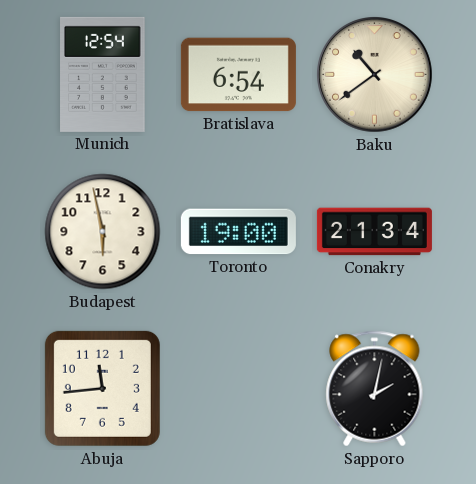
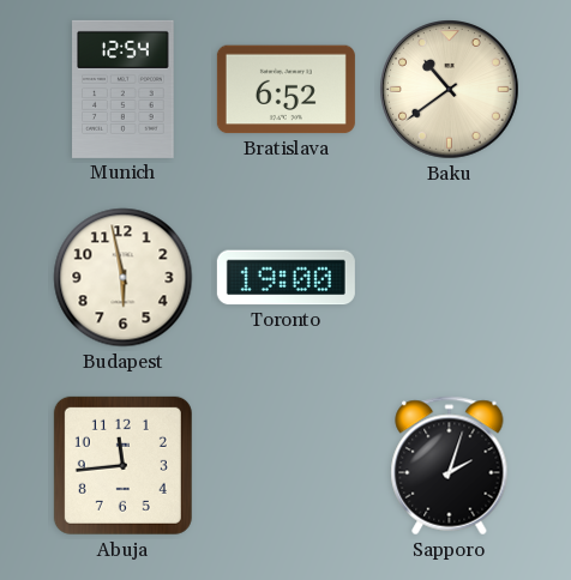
Bratislava: 6:54 -> 6:52
Conakry: 21:34 -> none
Sapporo: 2:02 -> 2:03
